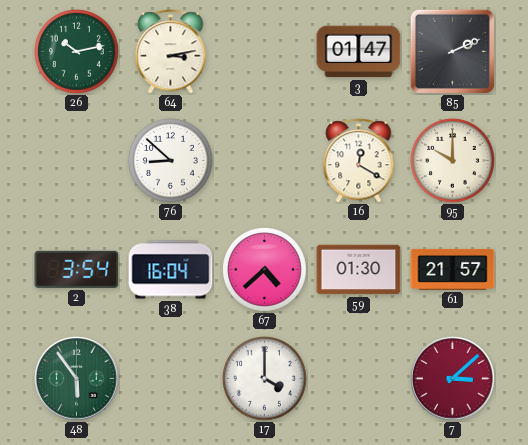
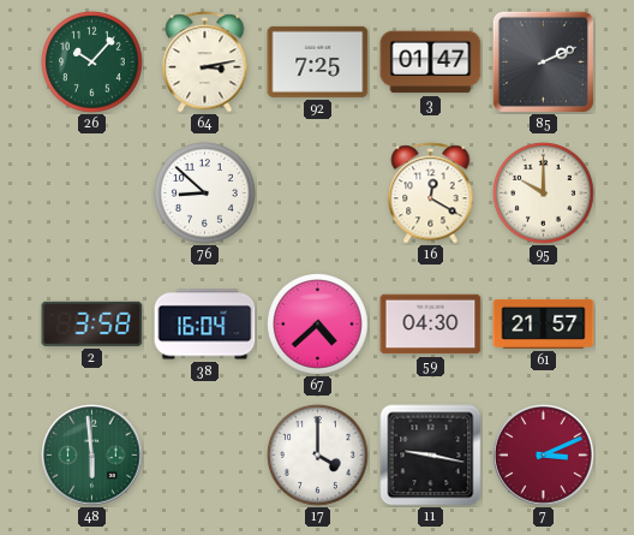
26: 10:13 -> 10:07
92: none -> 7:25
2: 3:54 -> 3:58
59: 01:30 -> 04:30
48: 5:54 -> 5:59
11: none -> 9:17
7: 3:08 -> 3:11
